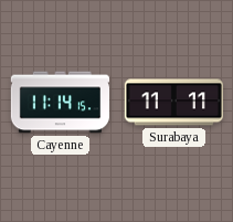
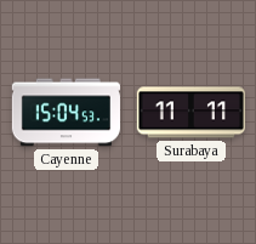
Cayenne: 11:14 -> 15:04
